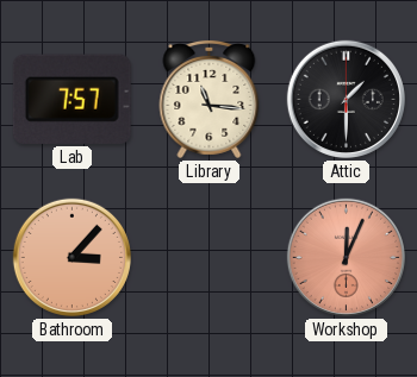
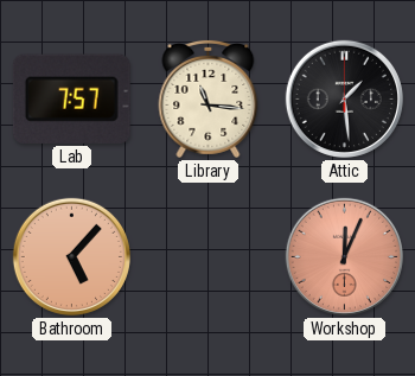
Attic: 1:30 -> 1:29
Bathroom: 3:07 -> 5:07
